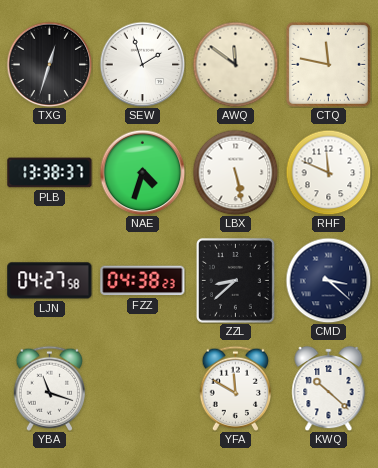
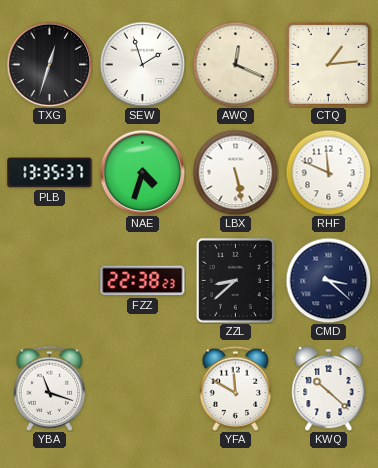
AWQ: 11:51 -> 12:19
CTQ: 11:47 -> 1:14
PLB: 13:38 -> 13:35
LJN: 04:27 -> none
FZZ: 04:38 -> 22:38
